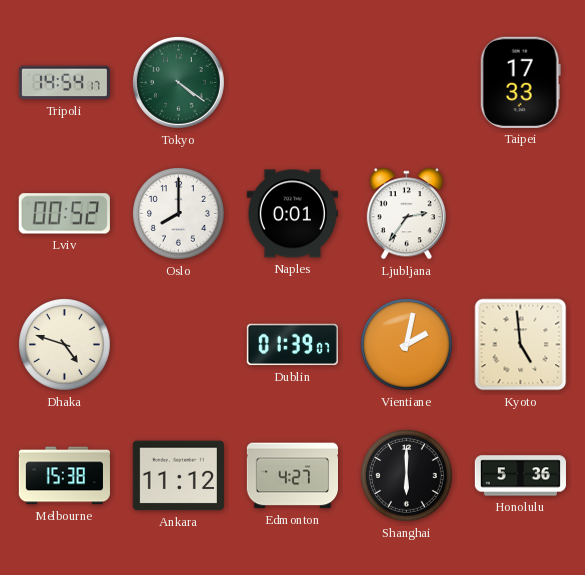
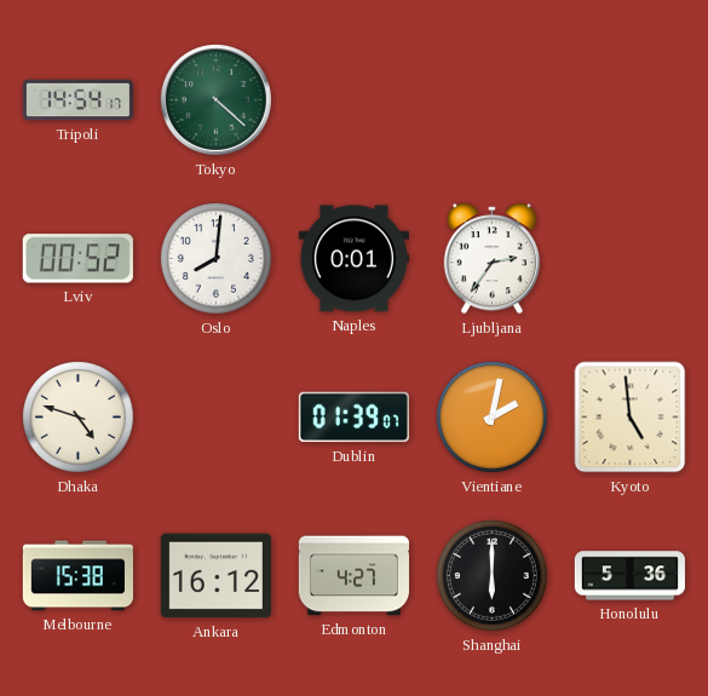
Tokyo: 4:21 -> 4:22
Taipei: 17:33 -> none
Oslo: 8:00 -> 8:01
Ankara: 11:12 -> 16:12
